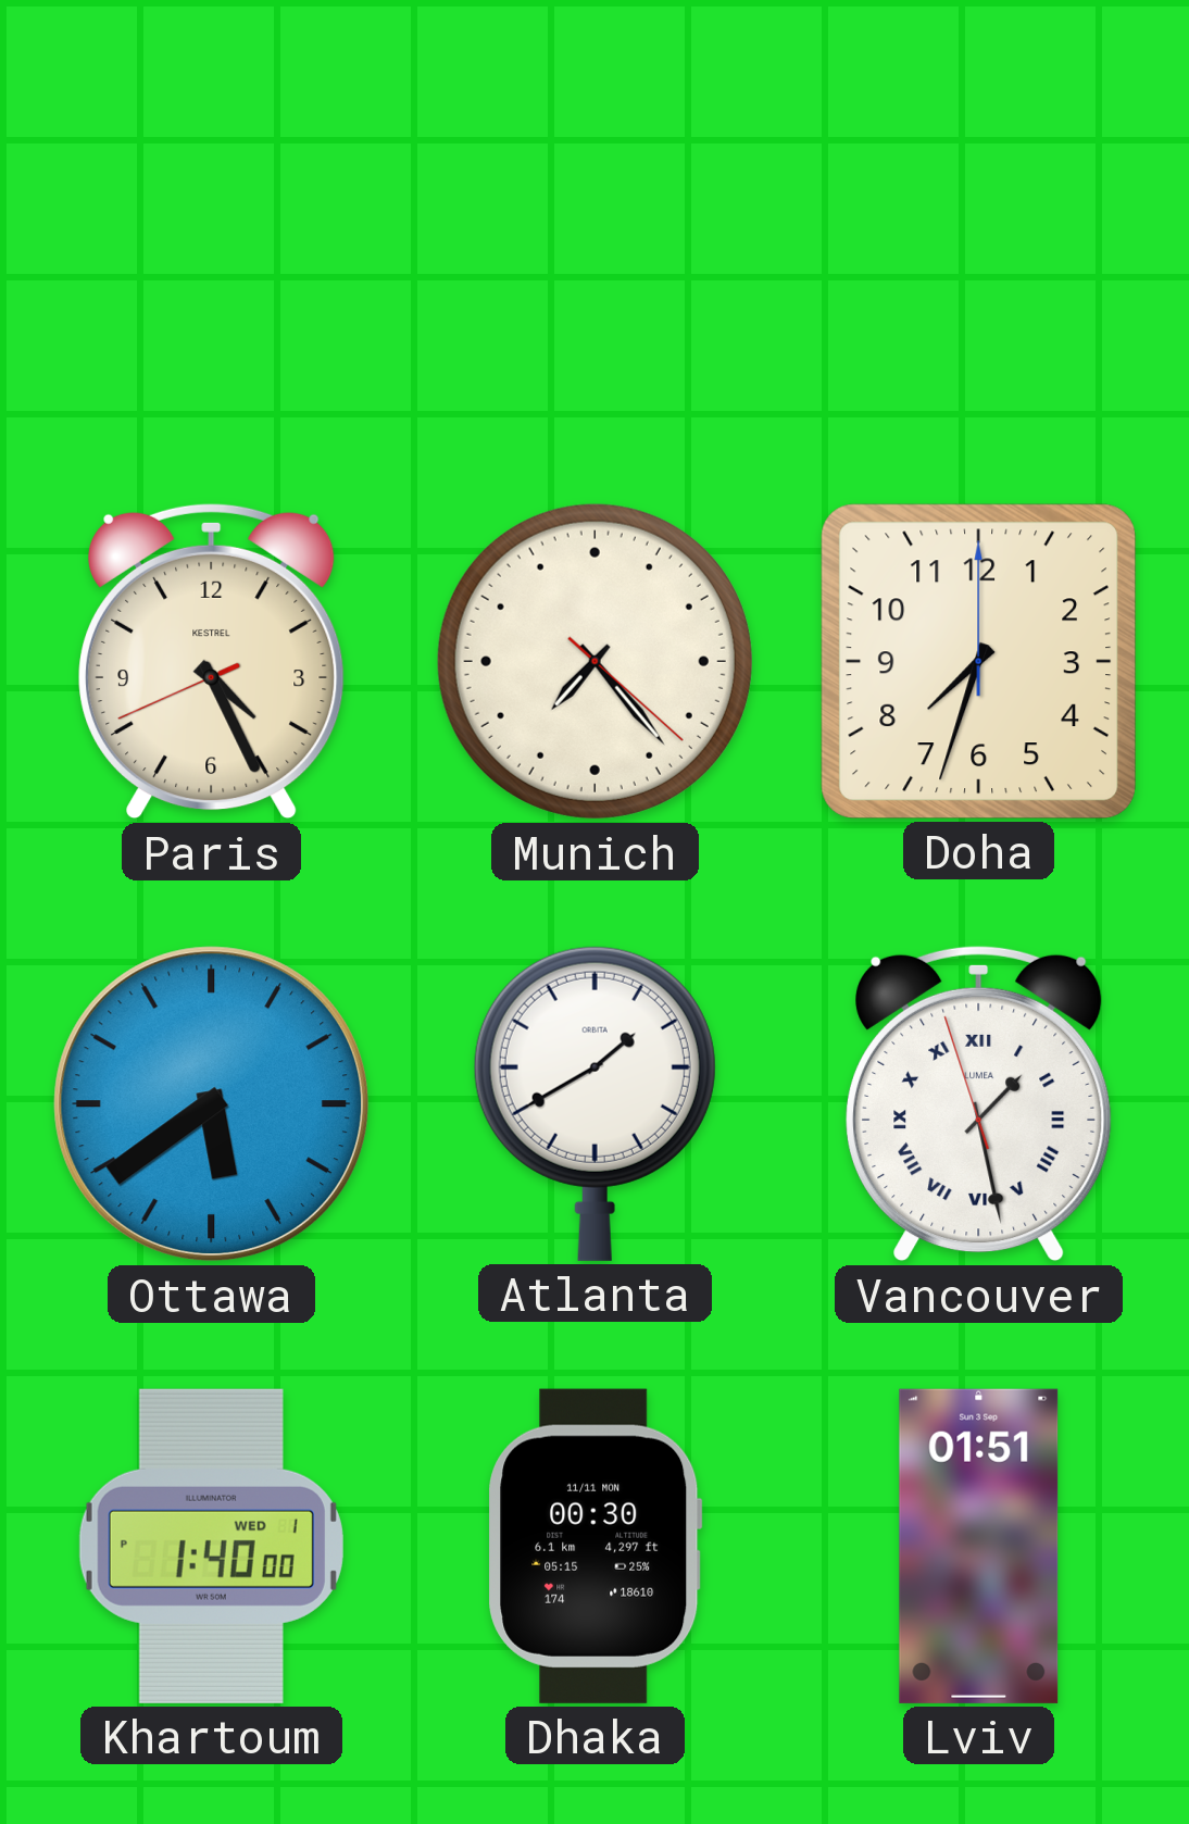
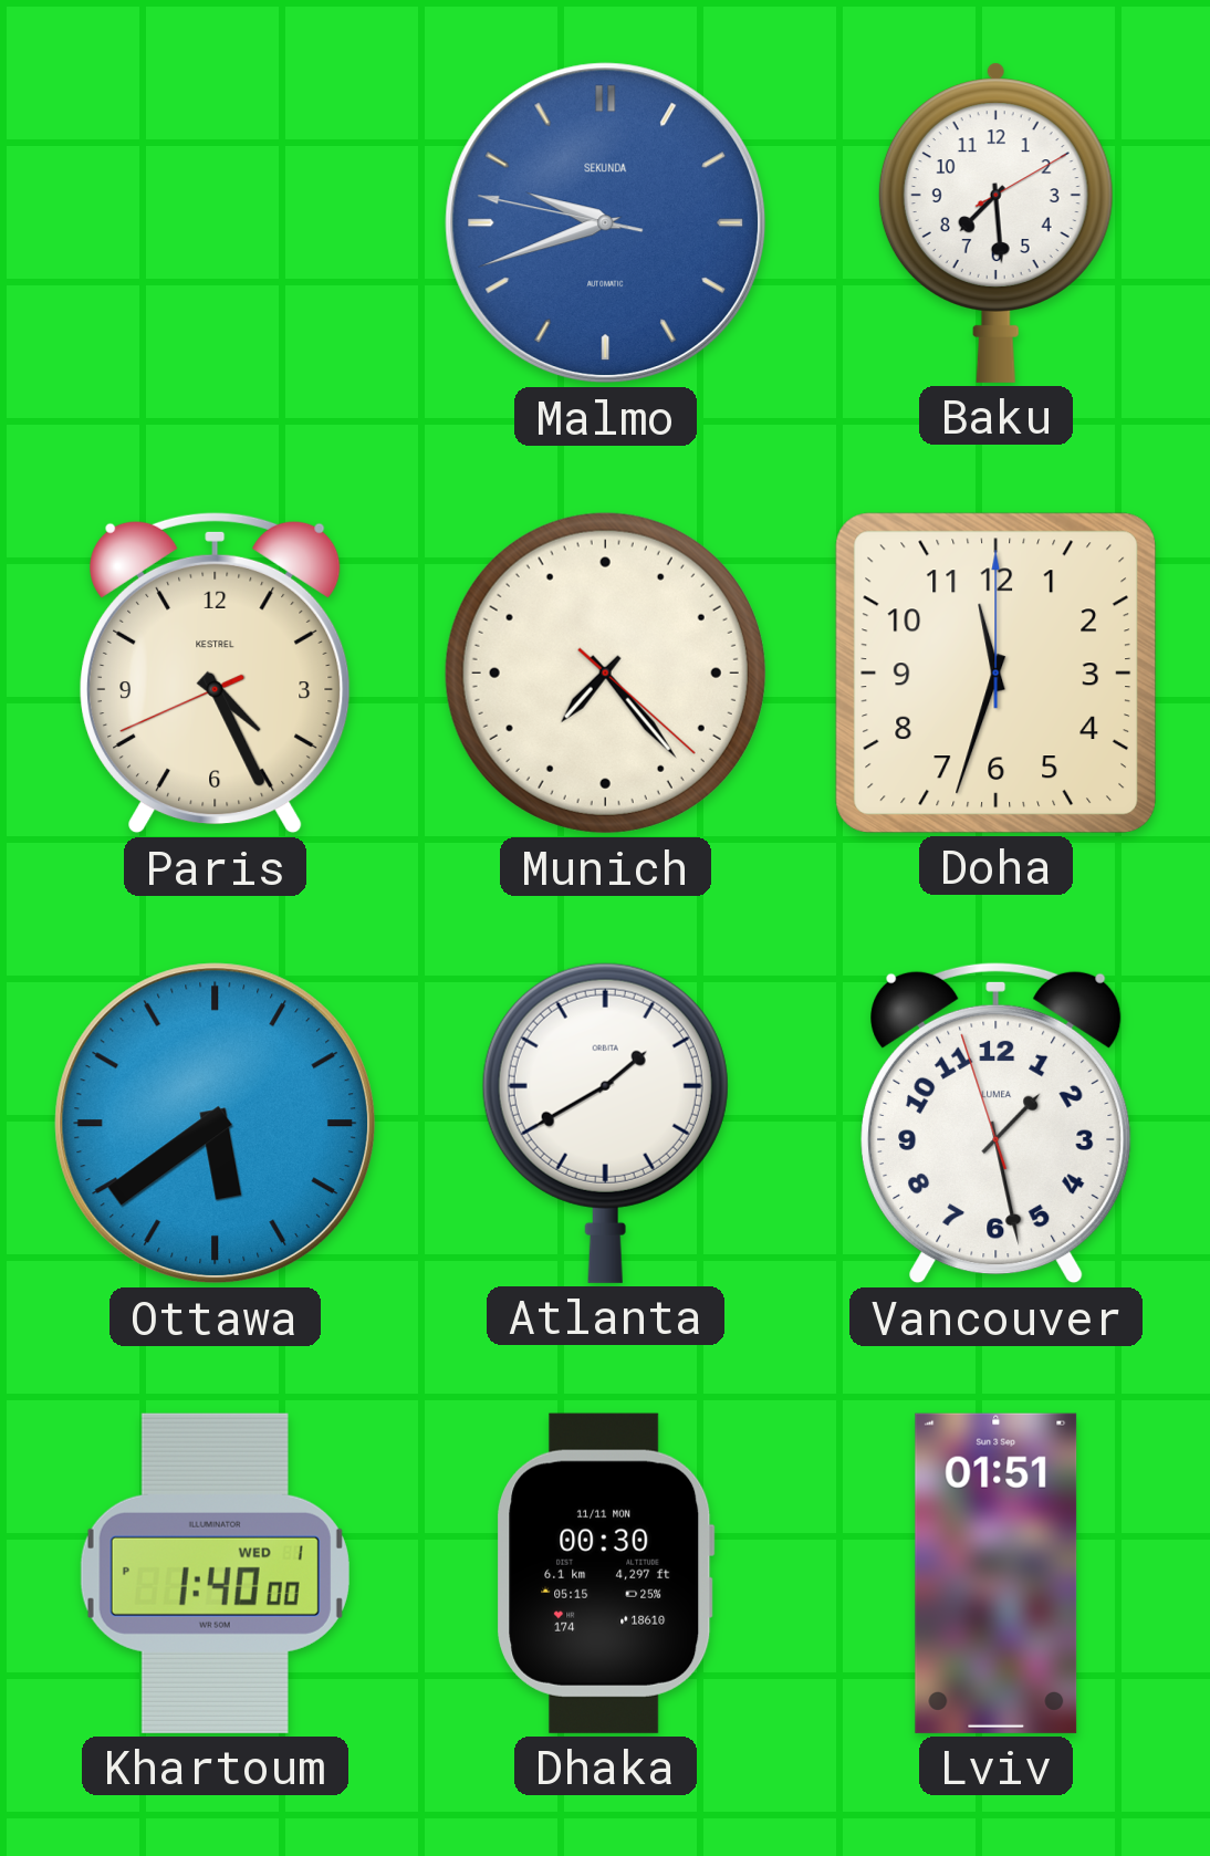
Malmo: none -> 9:41
Baku: none -> 7:29
Doha: 7:33 -> 11:33
Vancouver numerals: Roman -> Arabic
